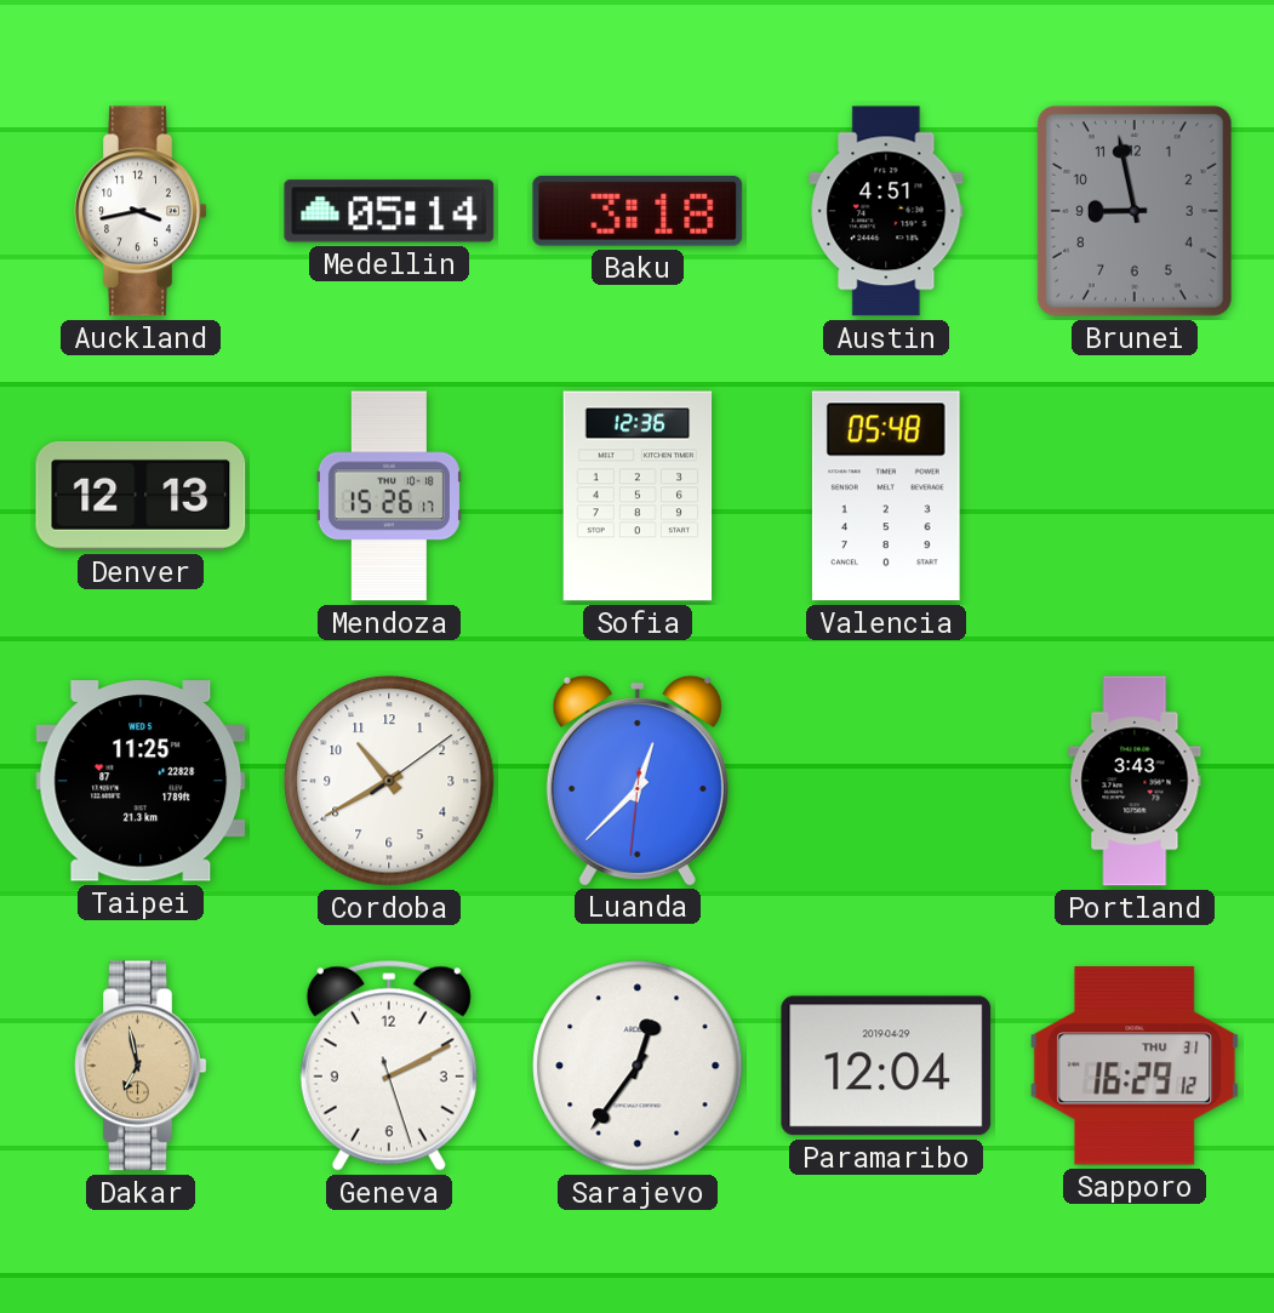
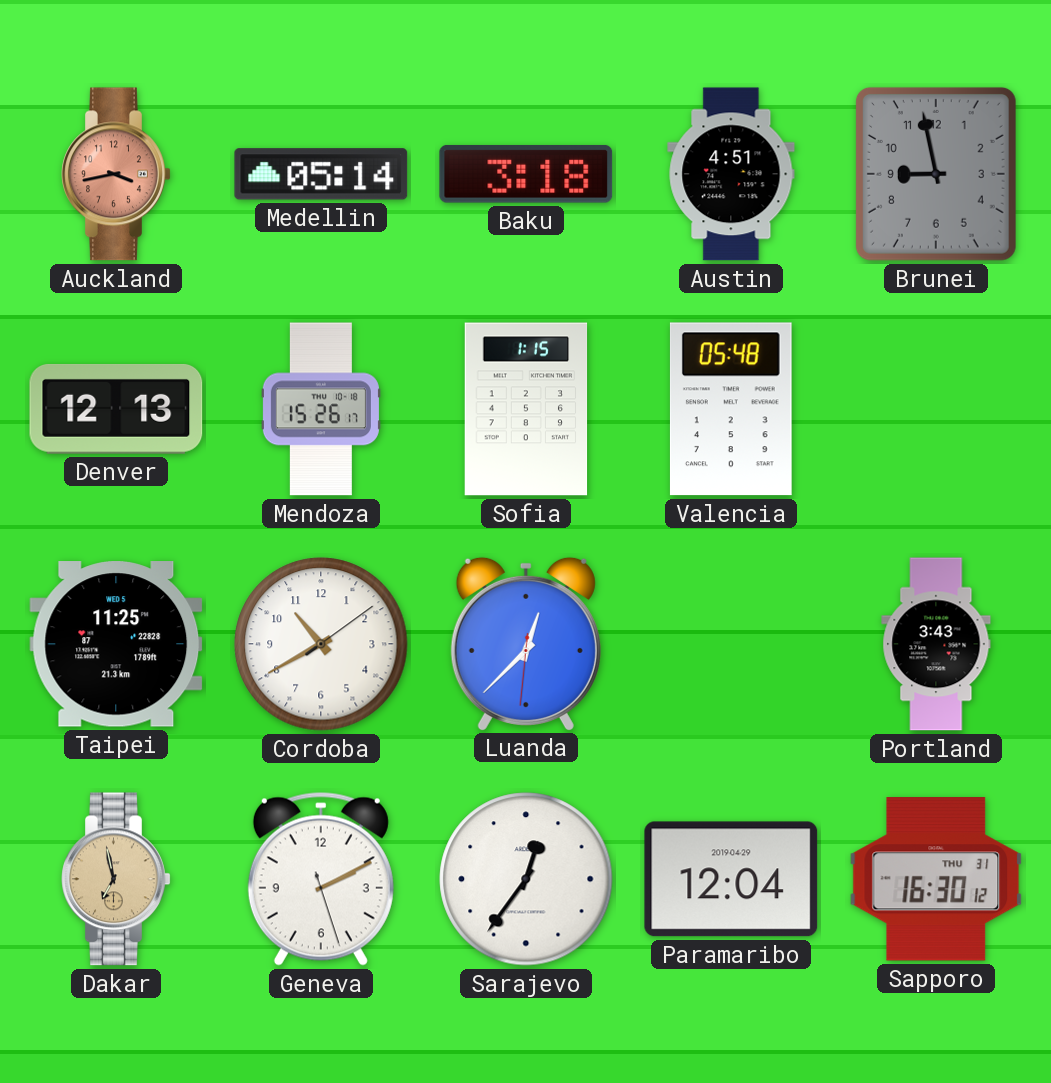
Auckland dial: white -> salmon
Sofia: 12:36 -> 1:15
Sapporo: 16:29 -> 16:30
